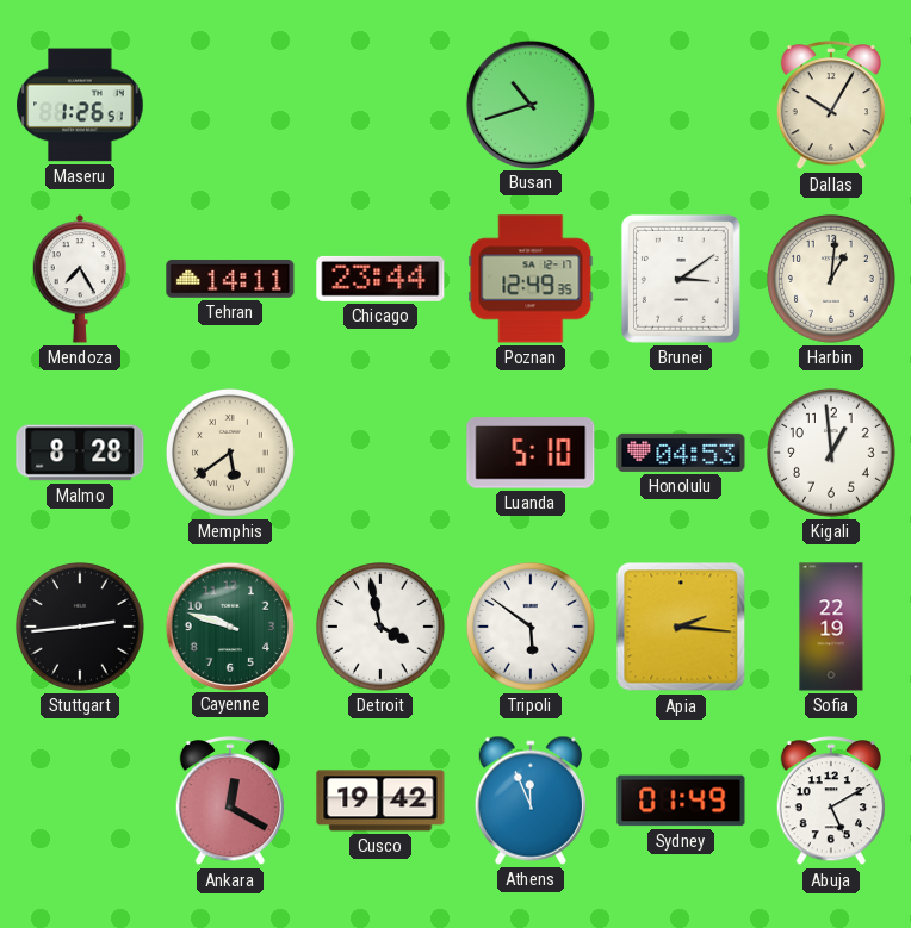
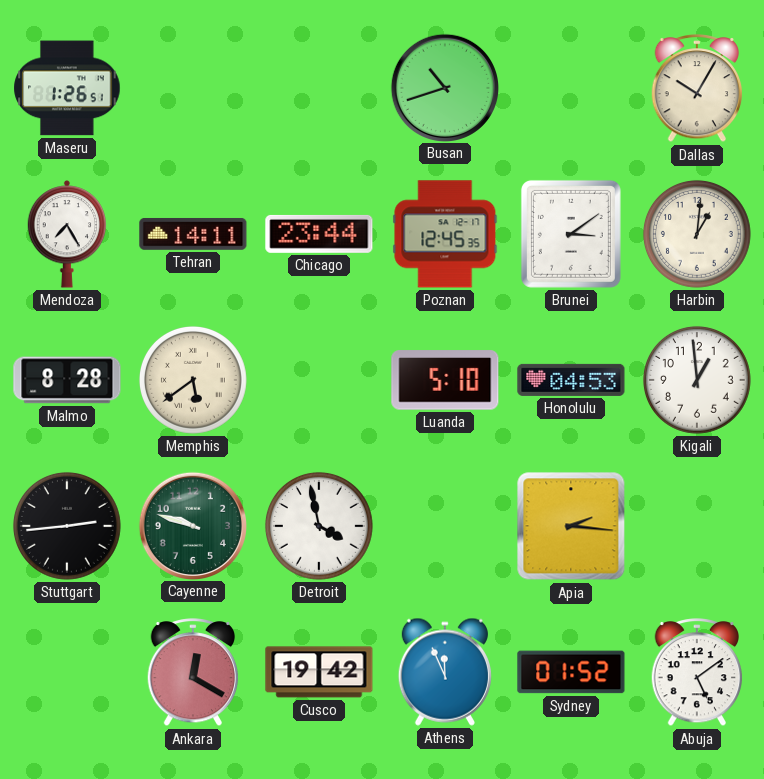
Poznan: 12:49 -> 12:45
Tripoli: 5:51 -> none
Sofia: 22:19 -> none
Sydney: 01:49 -> 01:52
Abuja: 5:10 -> 5:09
